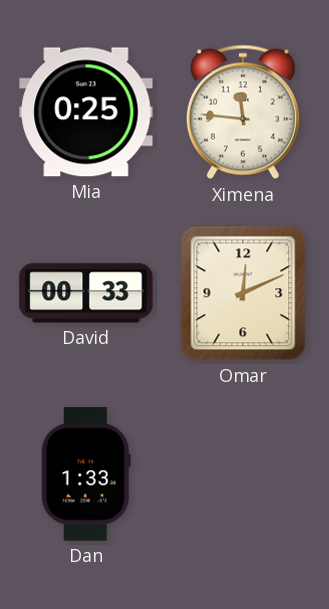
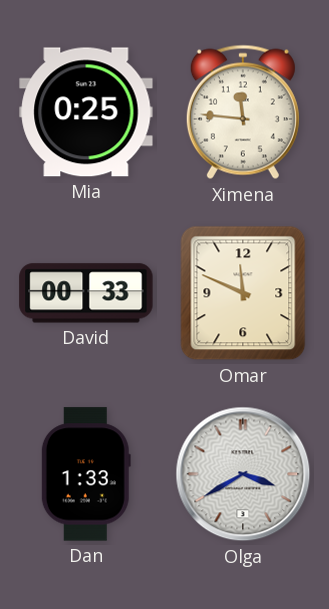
Omar: 12:11 -> 11:49
Olga: none -> 3:40
